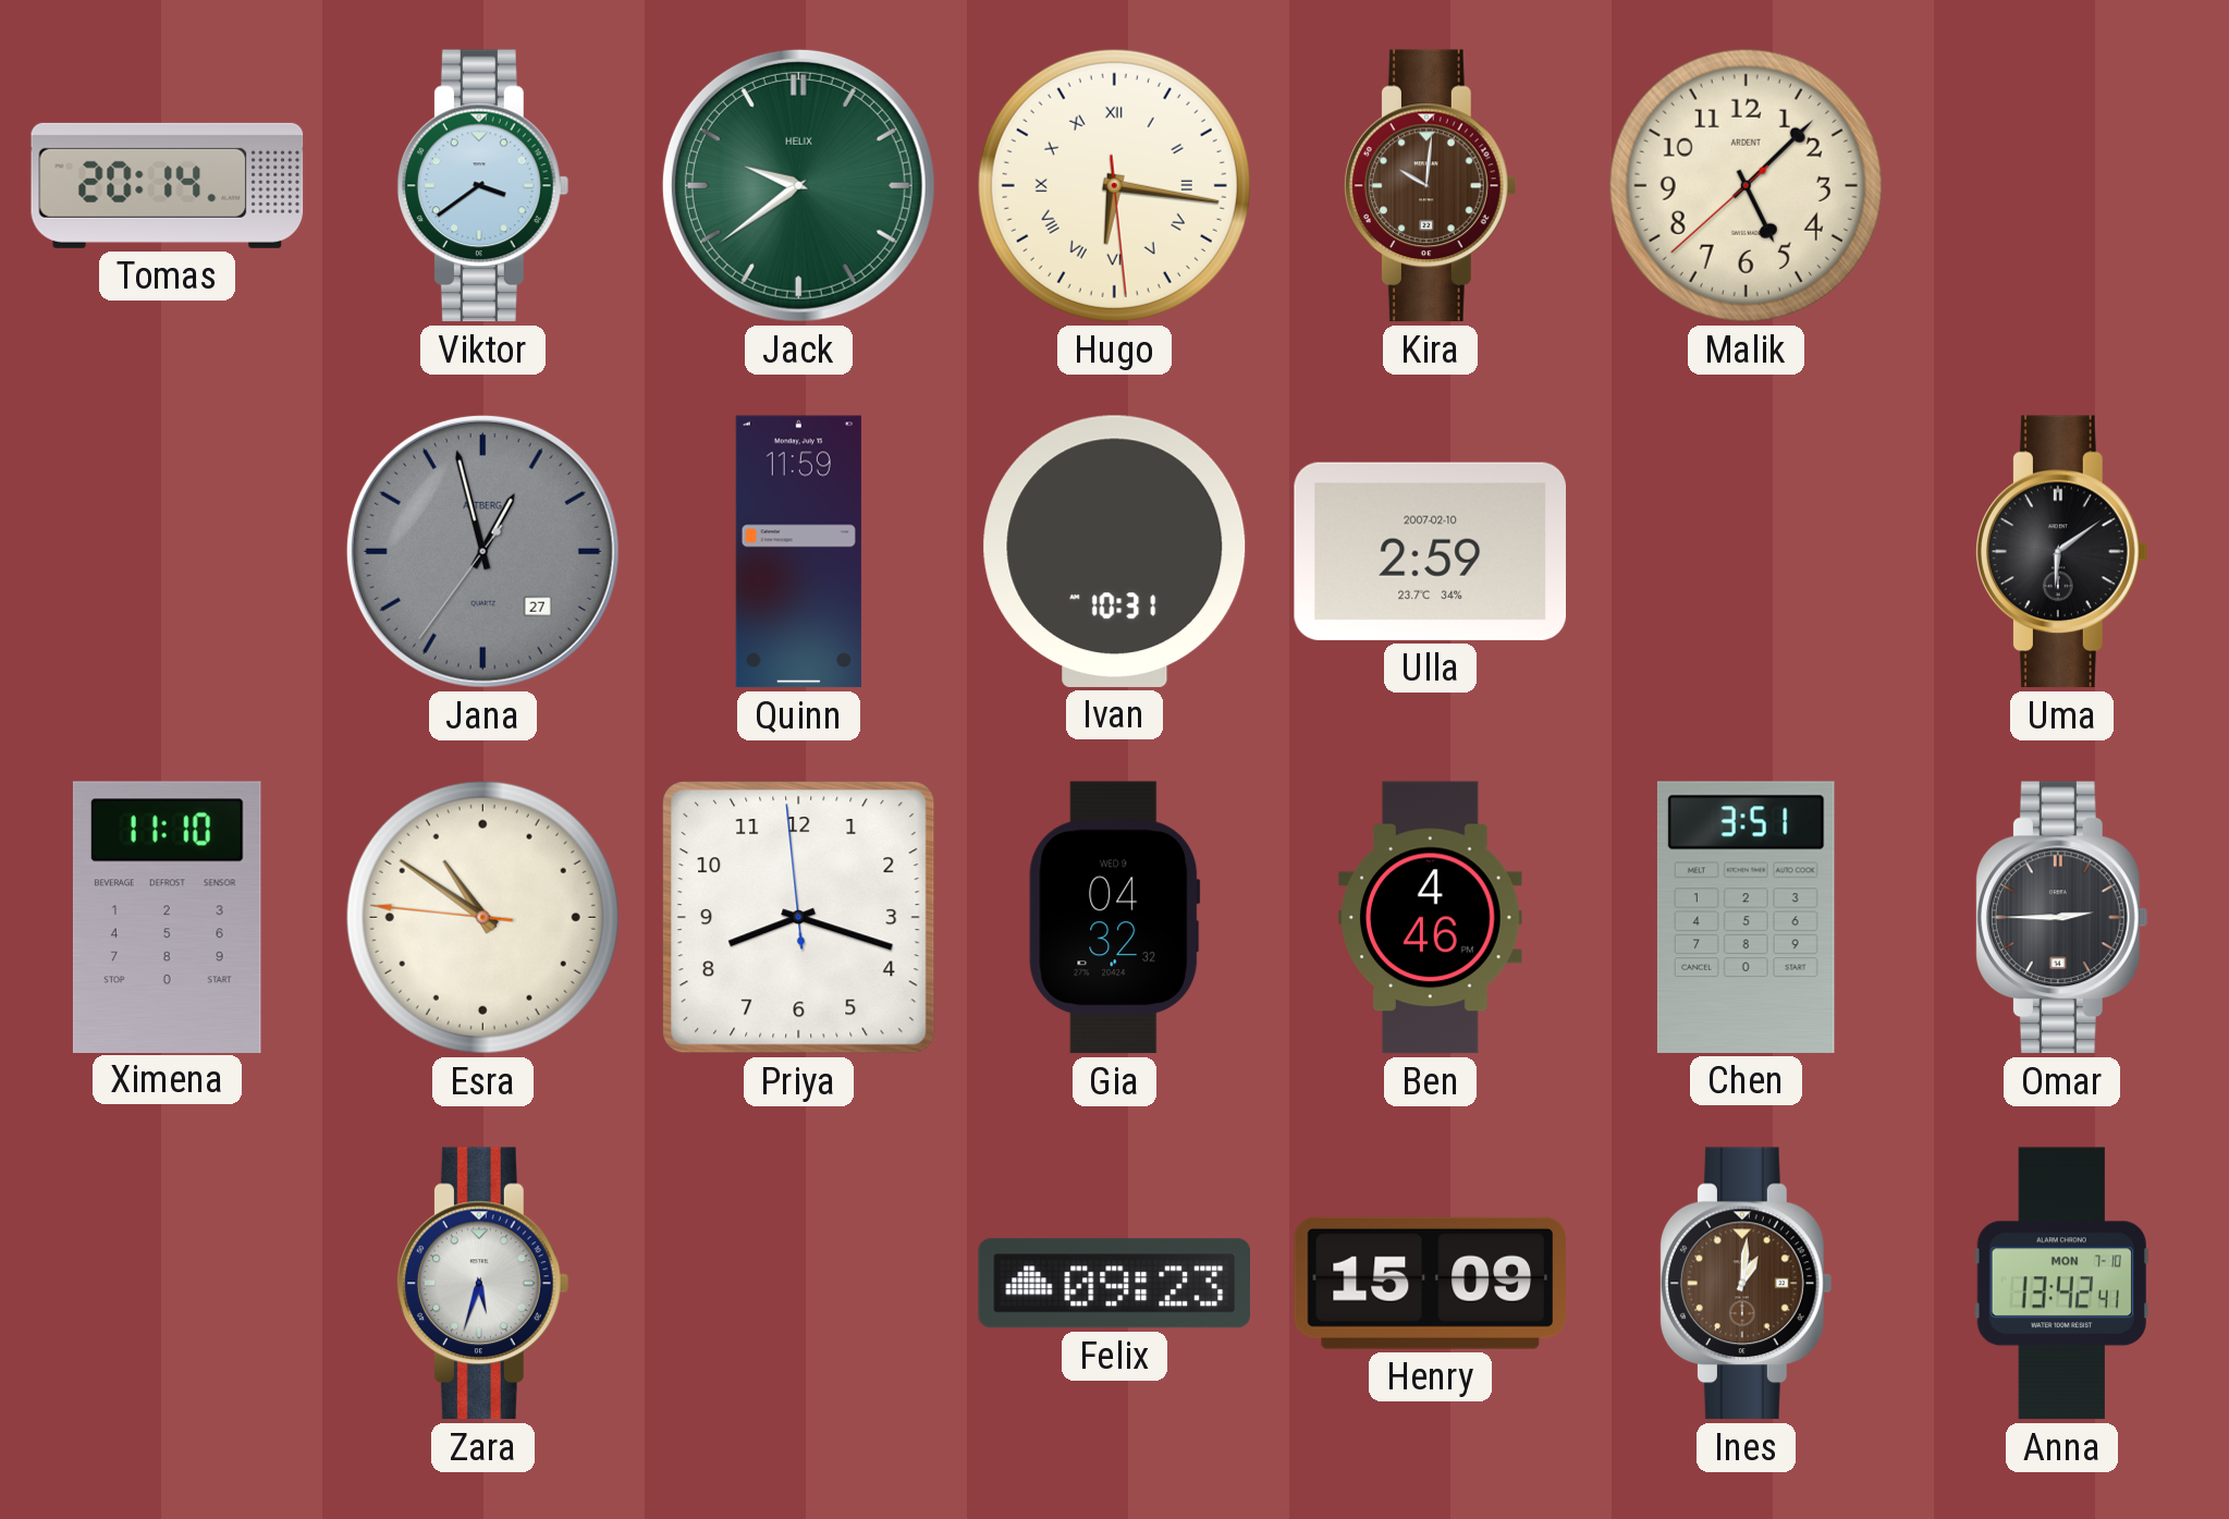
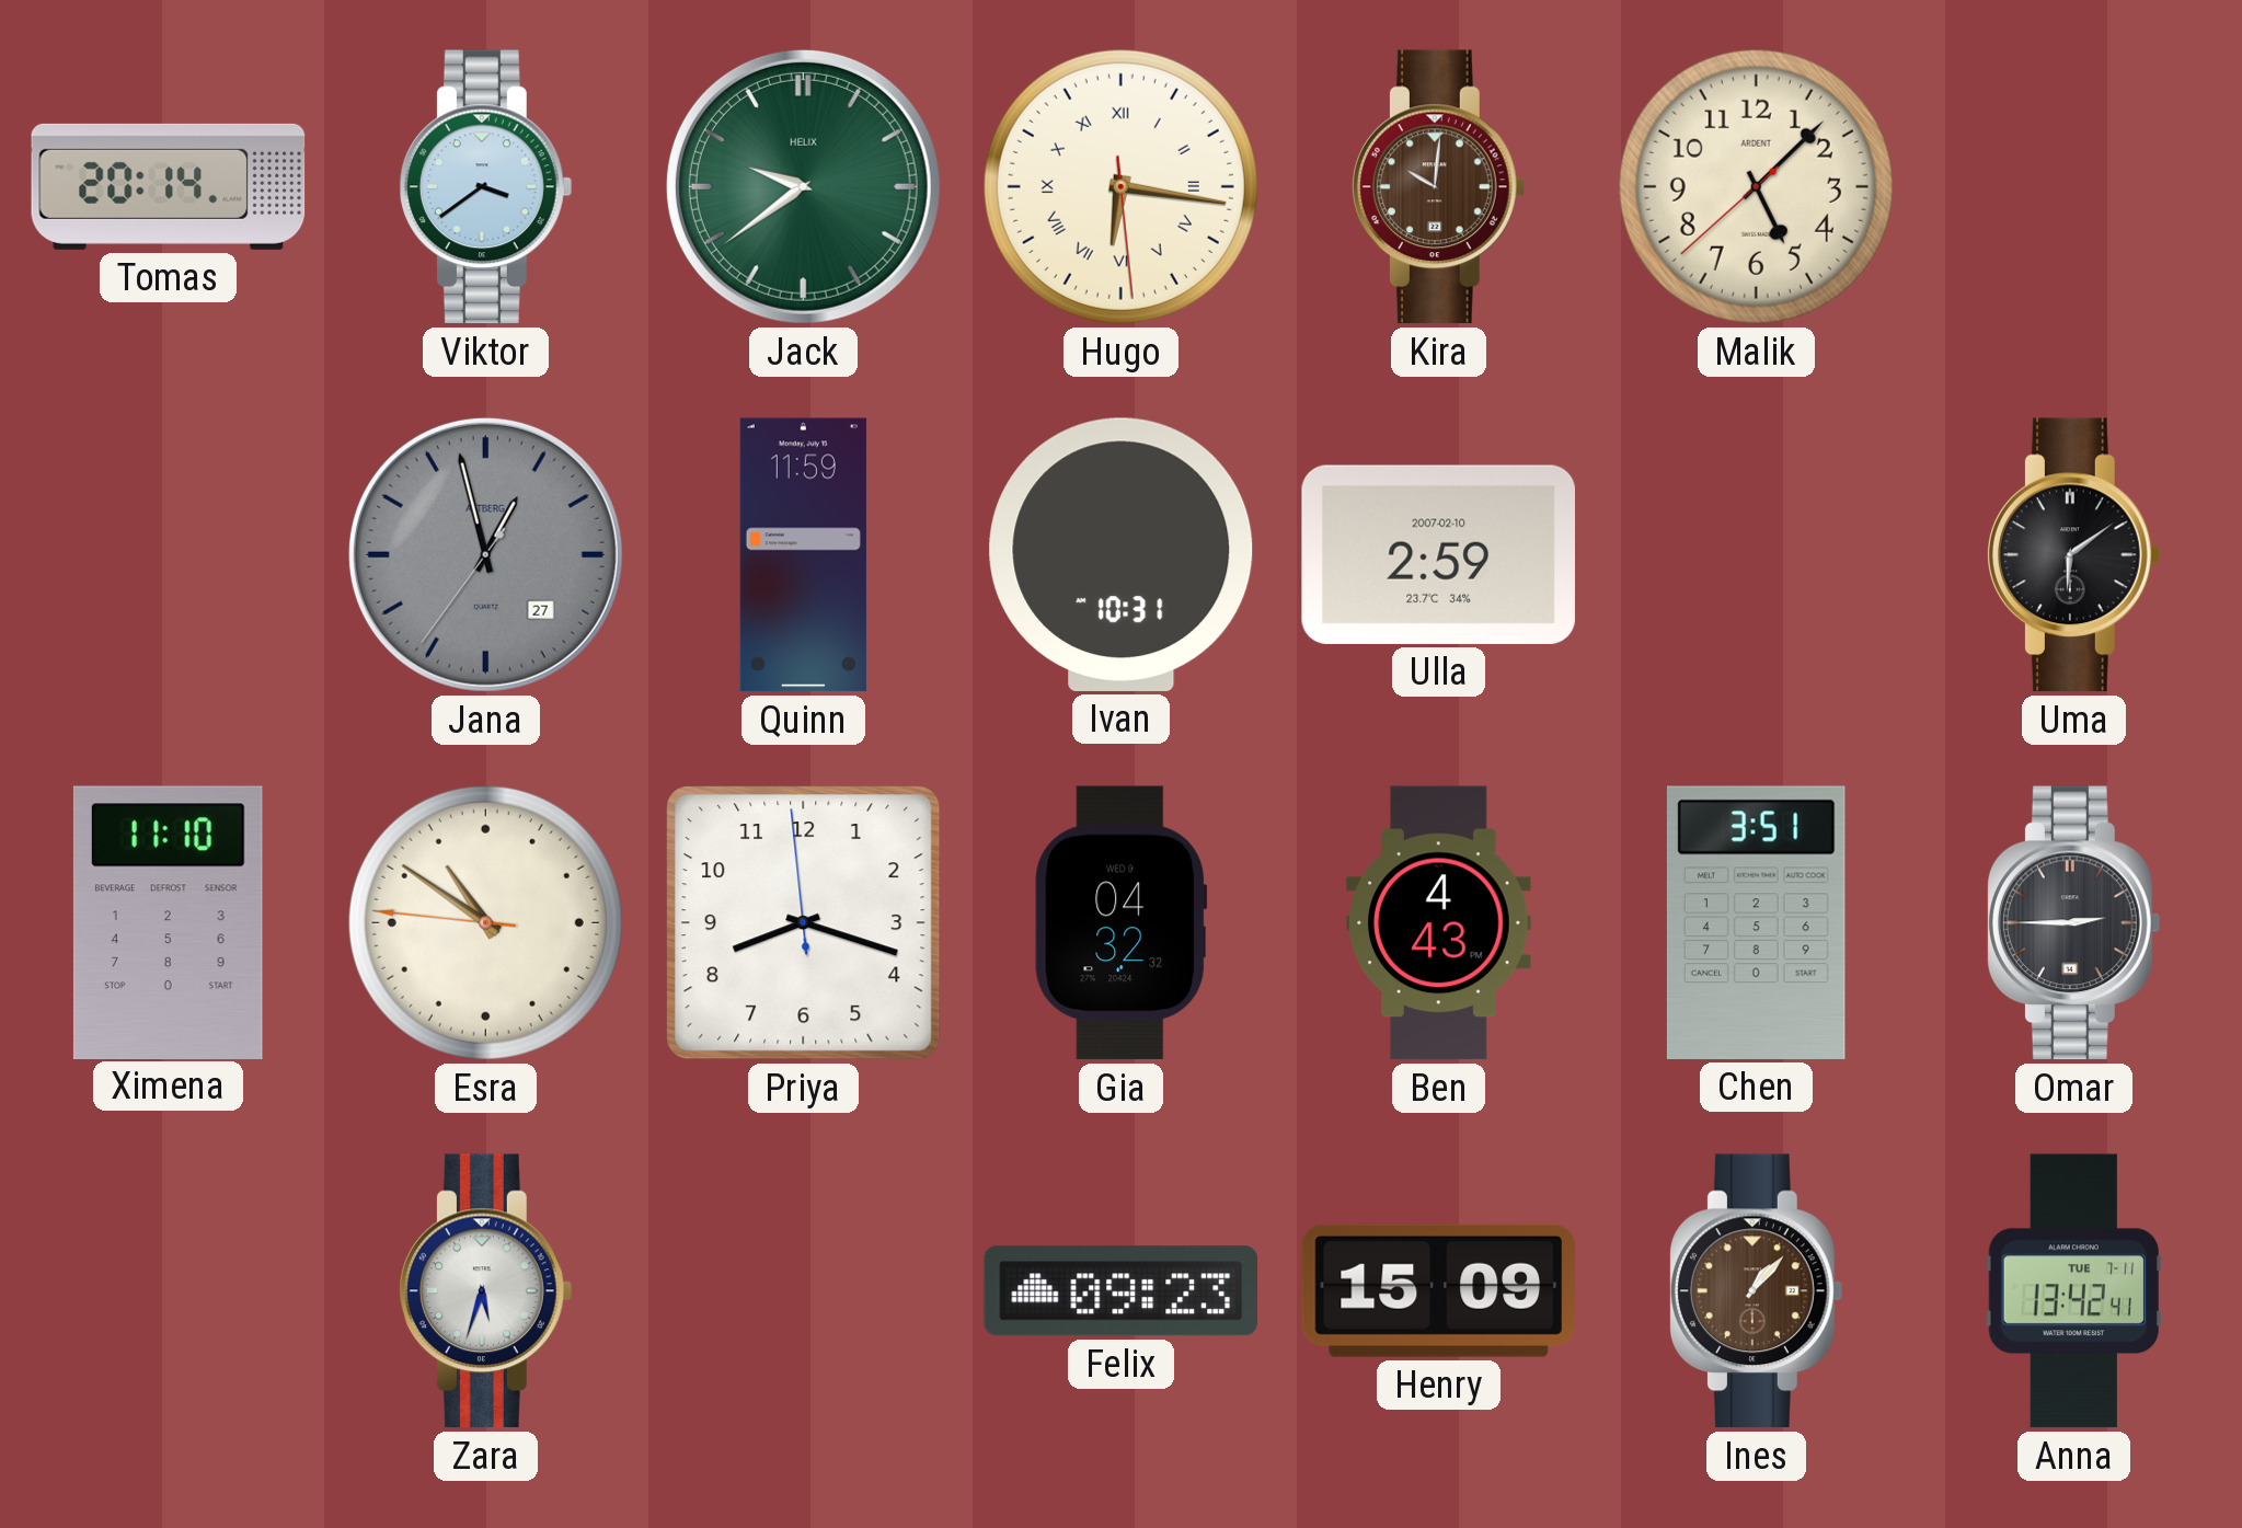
Ben: 4:46 -> 4:43
Ines: 1:01 -> 1:07
Anna date: MON 7-10 -> TUE 7-11
